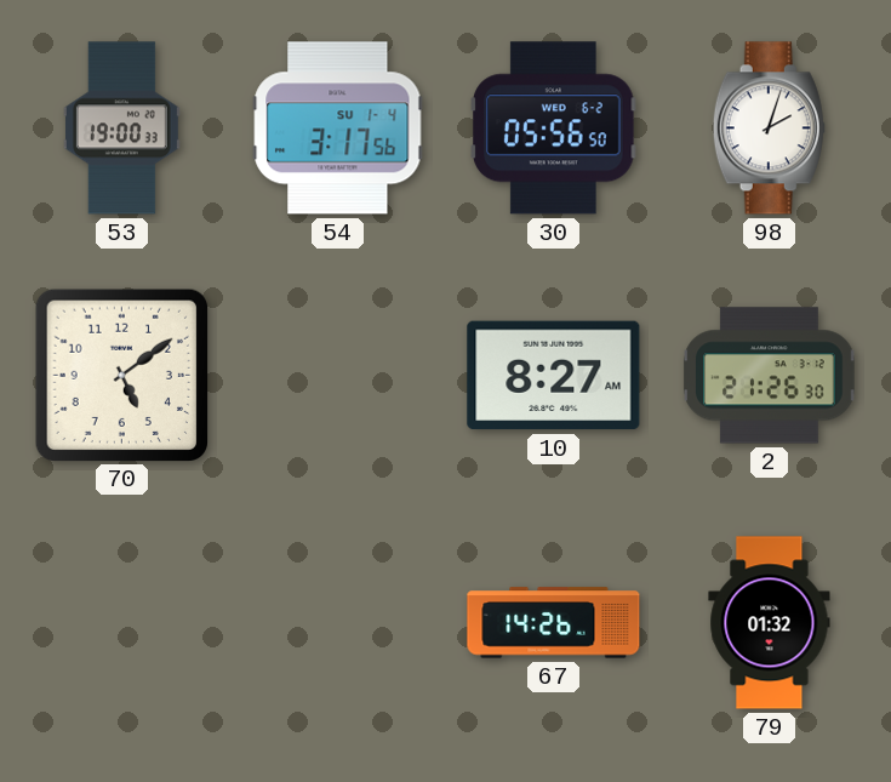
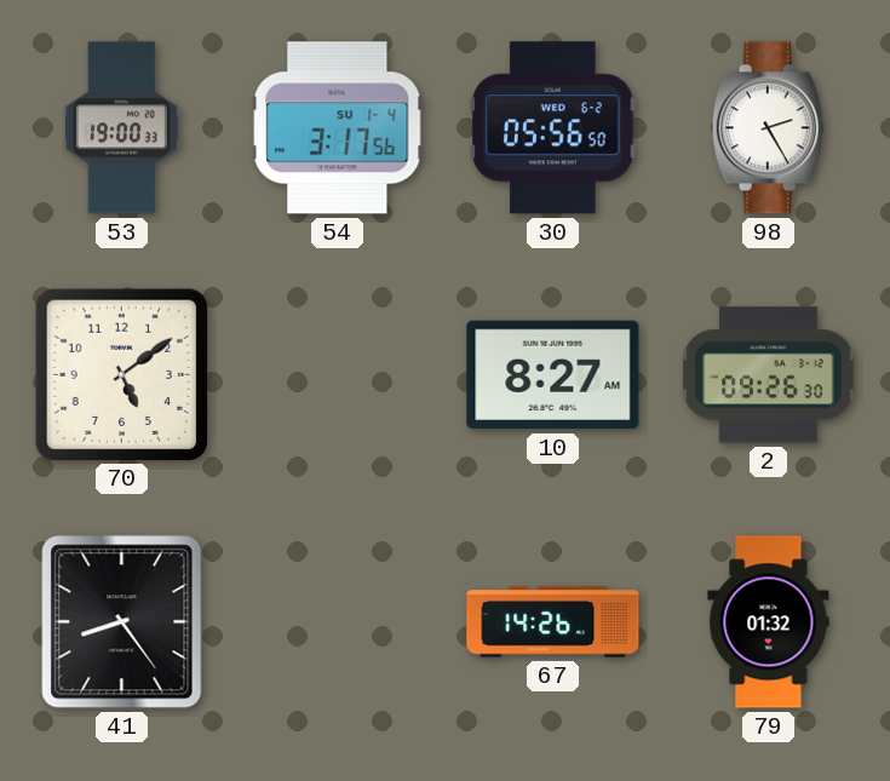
98: 2:03 -> 2:25
2: 21:26 -> 09:26
41: none -> 8:24
